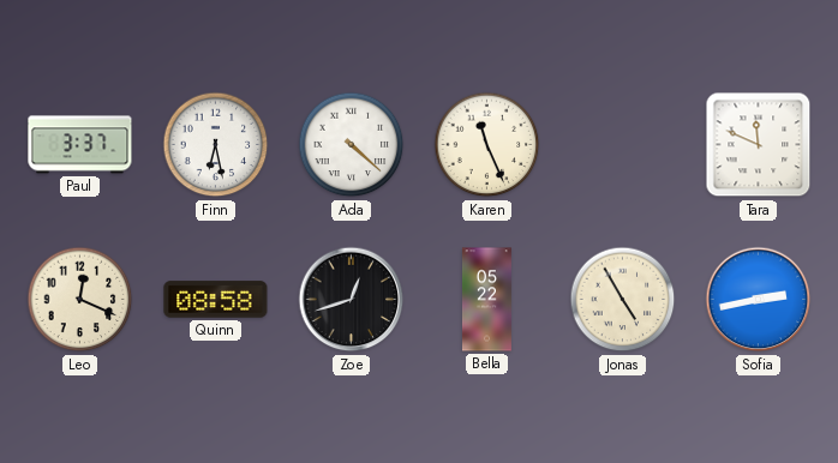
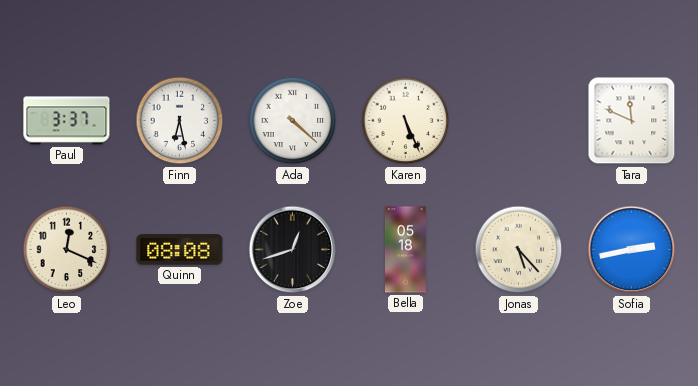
Karen: 11:26 -> 5:26
Quinn: 08:58 -> 08:08
Bella: 05:22 -> 05:18
Jonas: 4:55 -> 5:23
